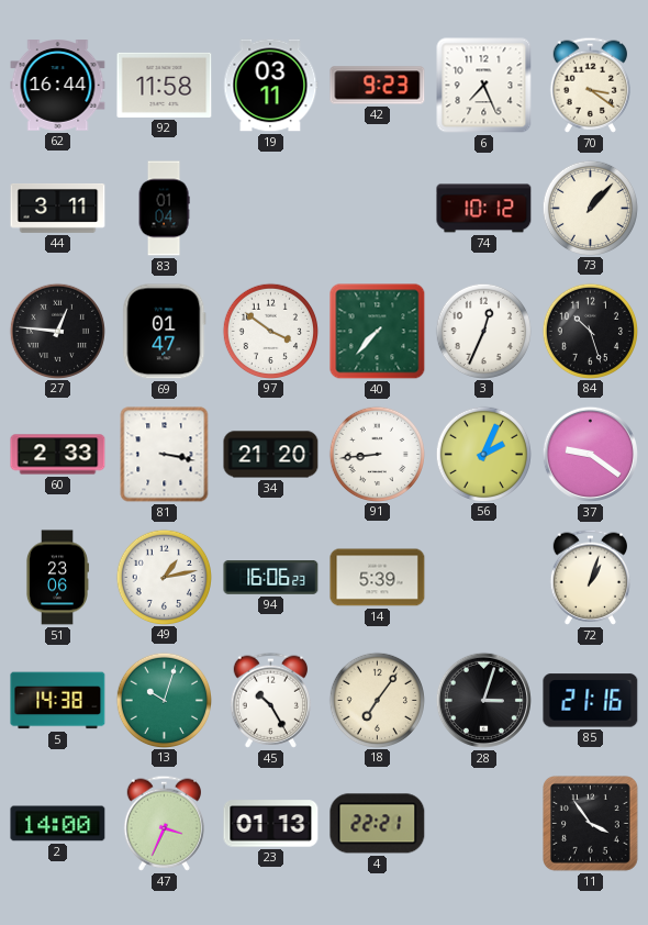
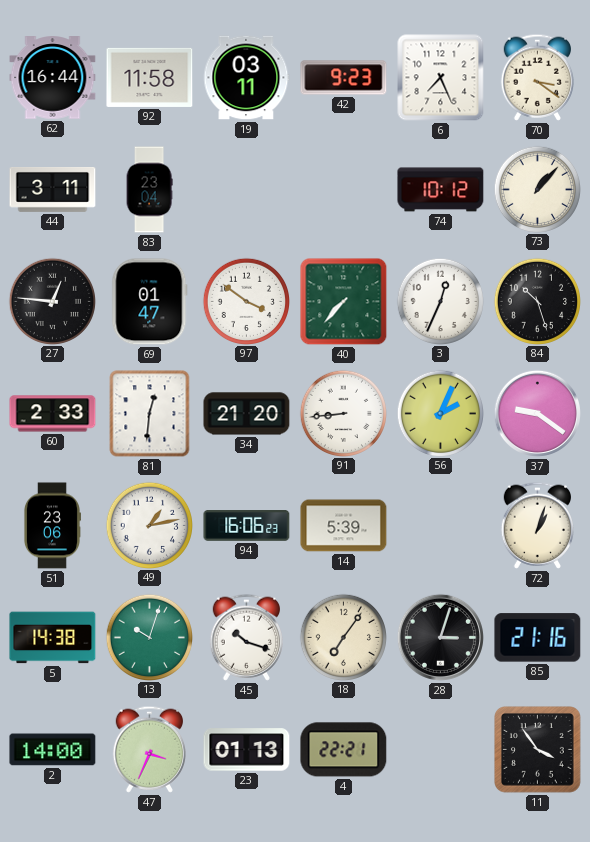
83: 01:04 -> 23:04
81: 3:17 -> 12:31
45: 10:25 -> 10:18
